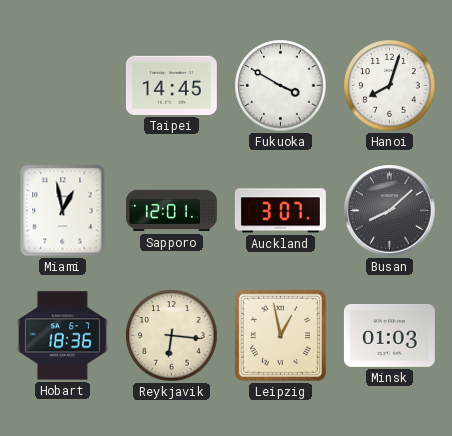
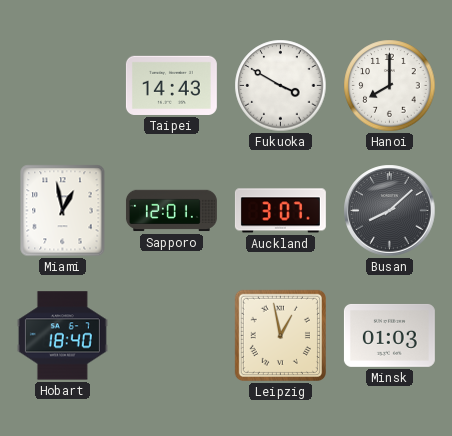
Taipei: 14:45 -> 14:43
Hanoi: 8:03 -> 8:00
Hobart: 18:36 -> 18:40
Reykjavik: 6:16 -> none
